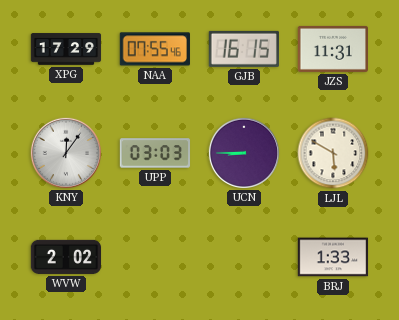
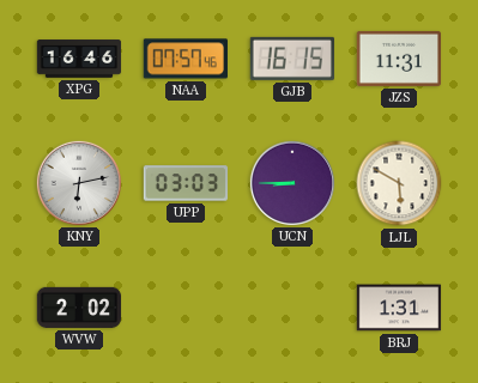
XPG: 17:29 -> 16:46
NAA: 07:55 -> 07:57
KNY: 12:06 -> 6:13
BRJ: 1:33 -> 1:31
